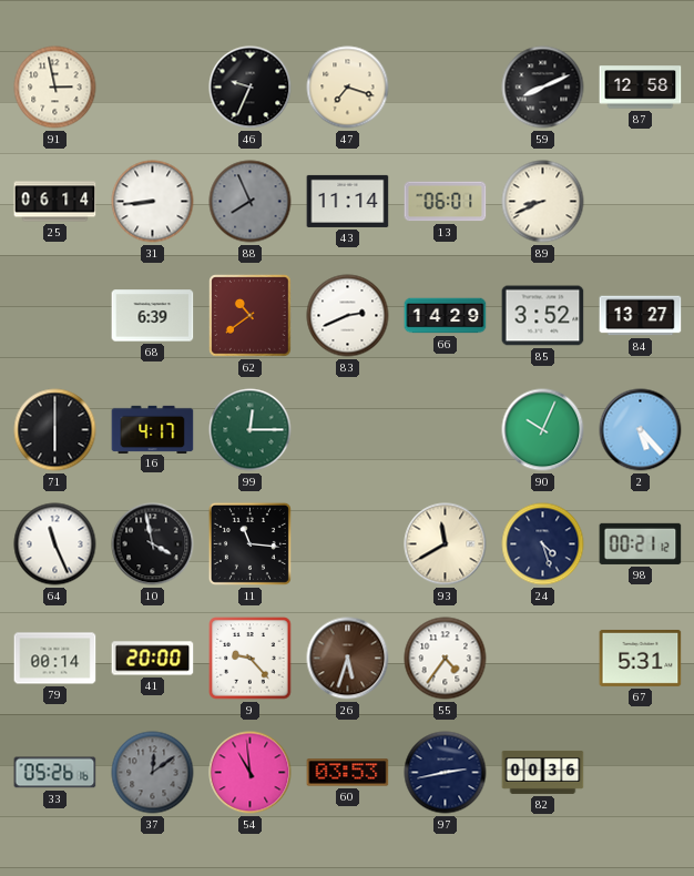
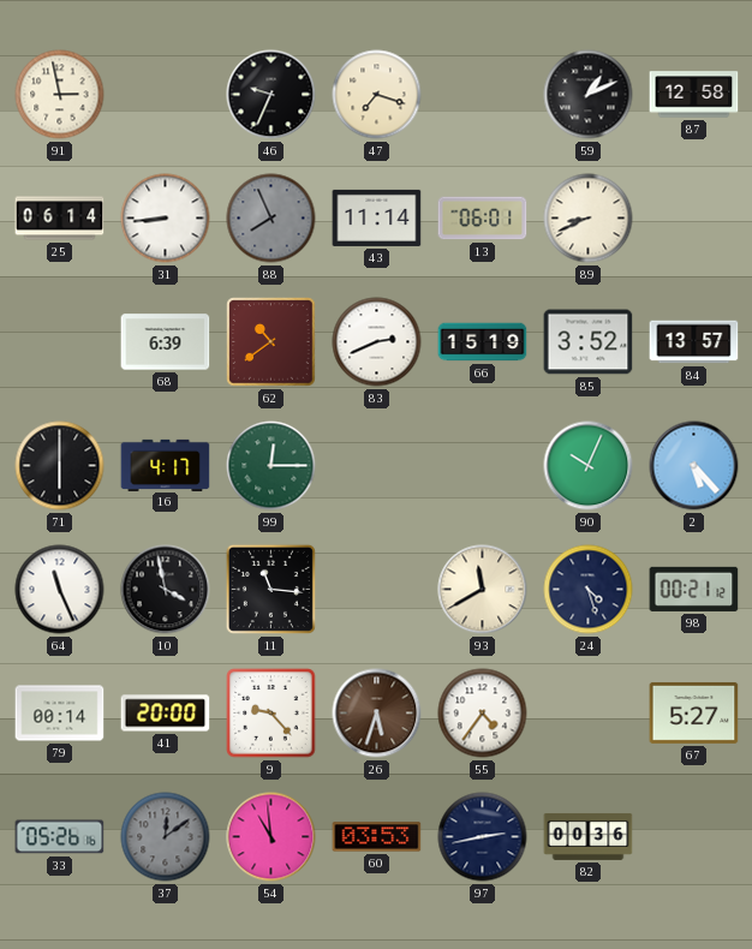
59: 8:11 -> 1:11
66: 14:29 -> 15:19
84: 13:27 -> 13:57
67: 5:31 -> 5:27
